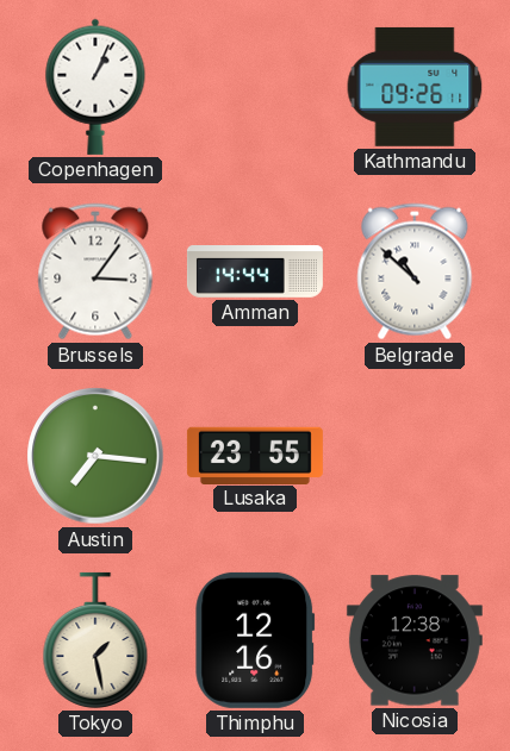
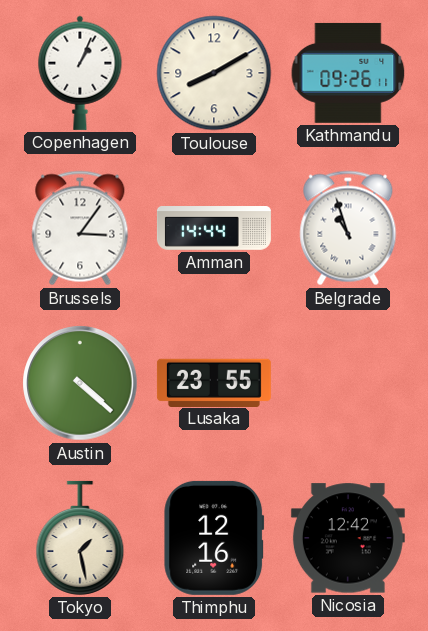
Toulouse: none -> 8:10
Belgrade: 10:52 -> 10:57
Austin: 7:16 -> 4:22
Nicosia: 12:38 -> 12:42
